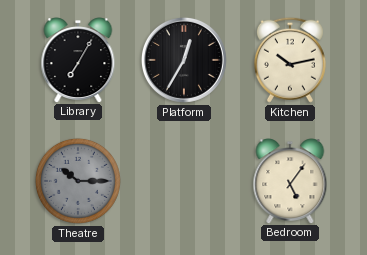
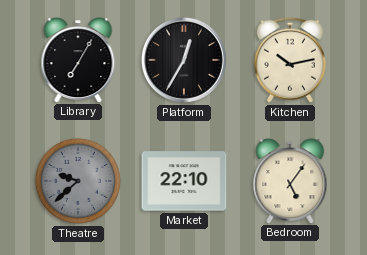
Theatre: 10:15 -> 9:38
Market: none -> 22:10
